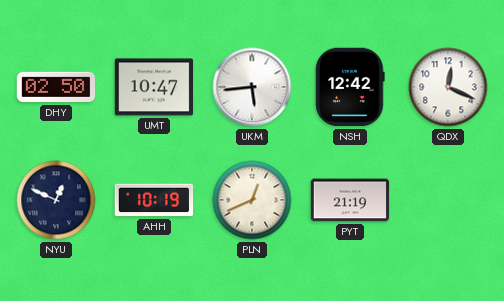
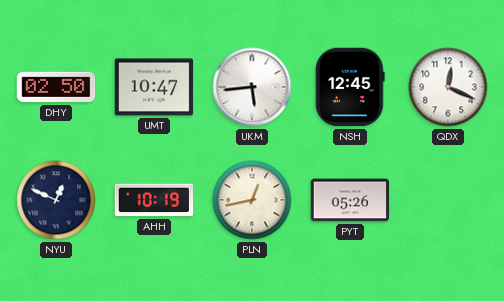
NSH: 12:42 -> 12:45
PLN: 12:41 -> 12:43
PYT: 21:19 -> 05:26
